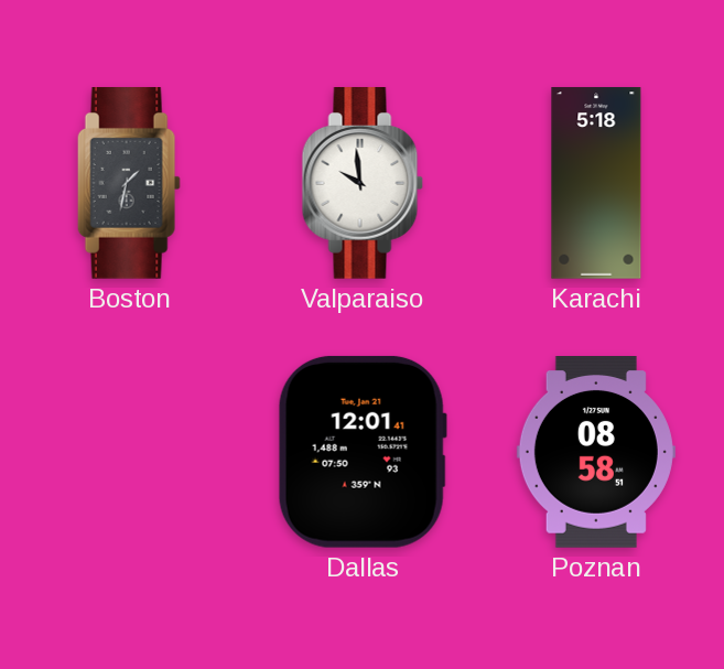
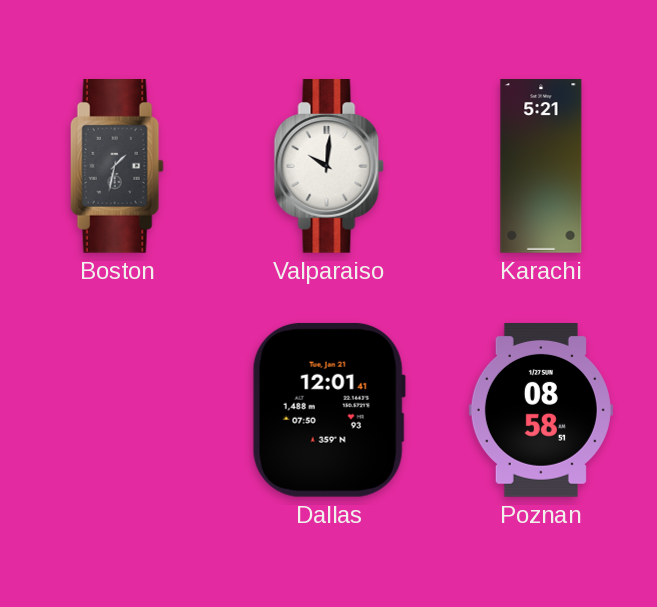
Valparaiso: 9:59 -> 10:01
Karachi: 5:18 -> 5:21
